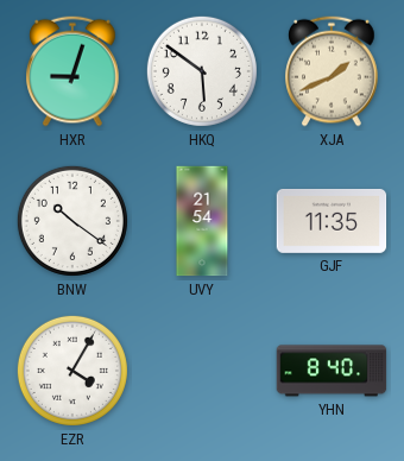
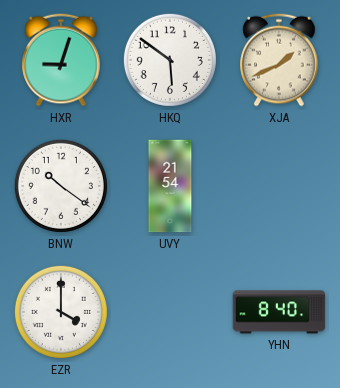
GJF: 11:35 -> none
EZR: 4:05 -> 4:00
